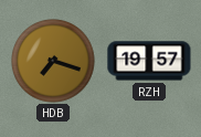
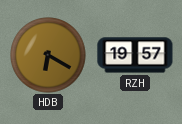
HDB: 7:18 -> 6:20
